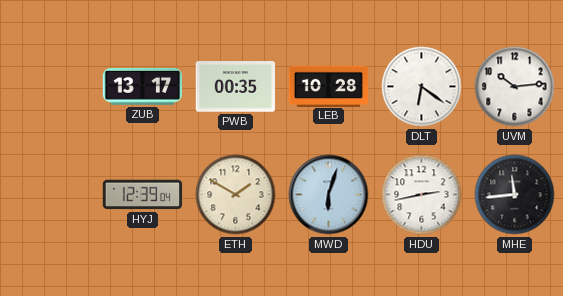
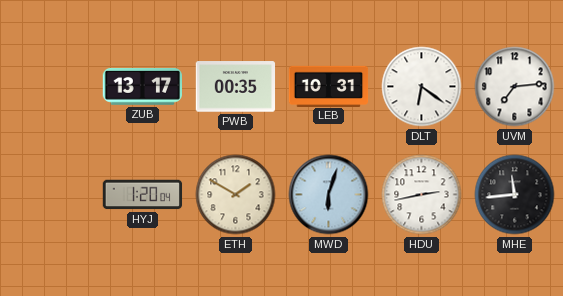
LEB: 10:28 -> 10:31
UVM: 10:14 -> 7:14
HYJ: 12:39 -> 1:20
